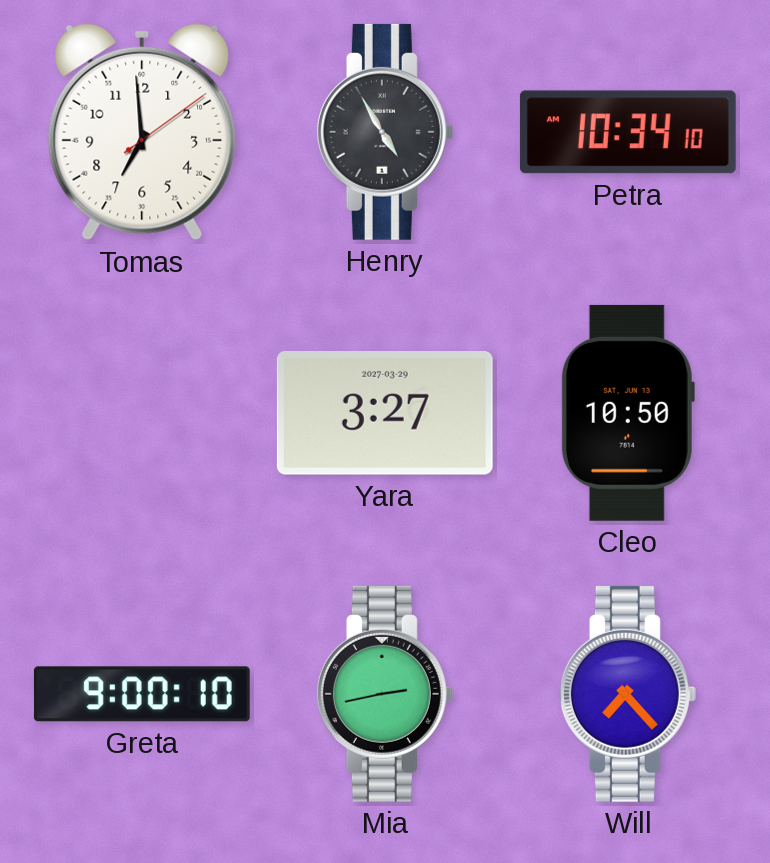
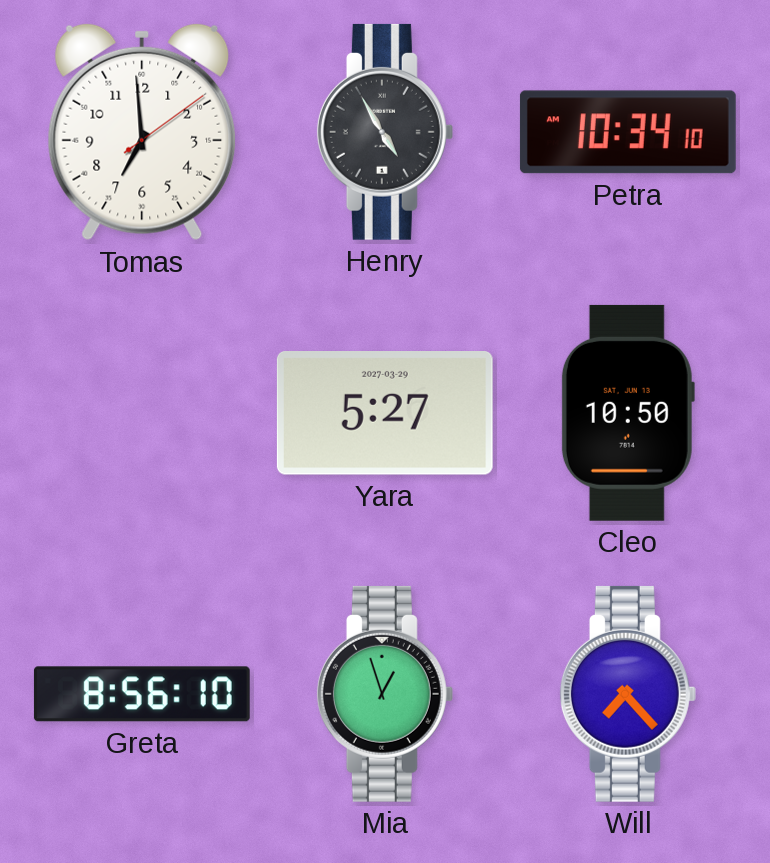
Yara: 3:27 -> 5:27
Greta: 9:00 -> 8:56
Mia: 2:43 -> 12:57
